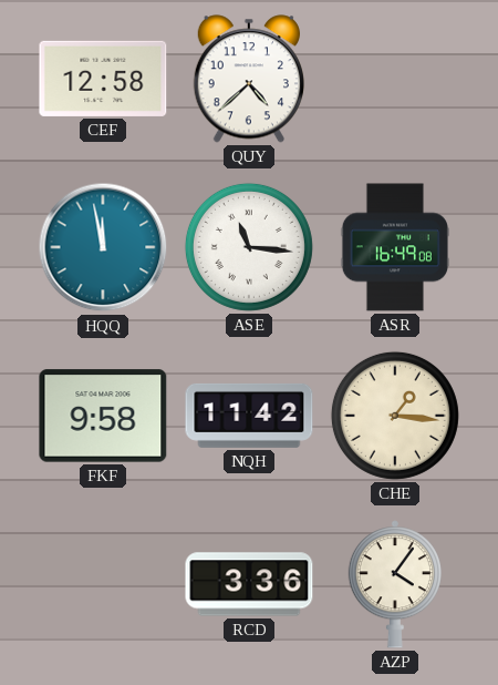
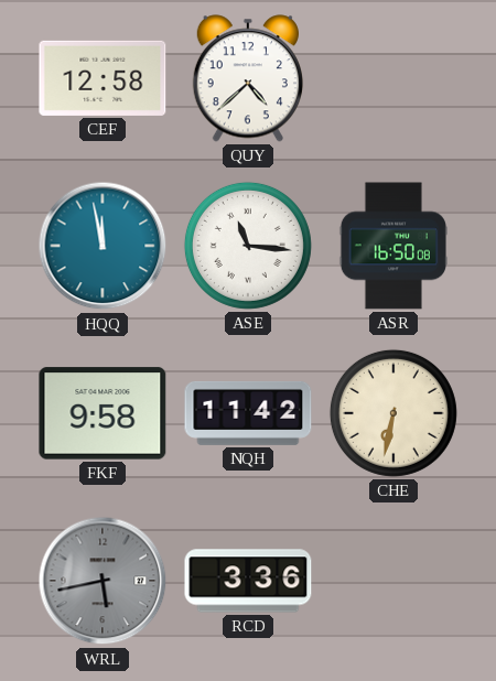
ASR: 16:49 -> 16:50
CHE: 1:16 -> 6:32
WRL: none -> 5:43
AZP: 4:06 -> none
